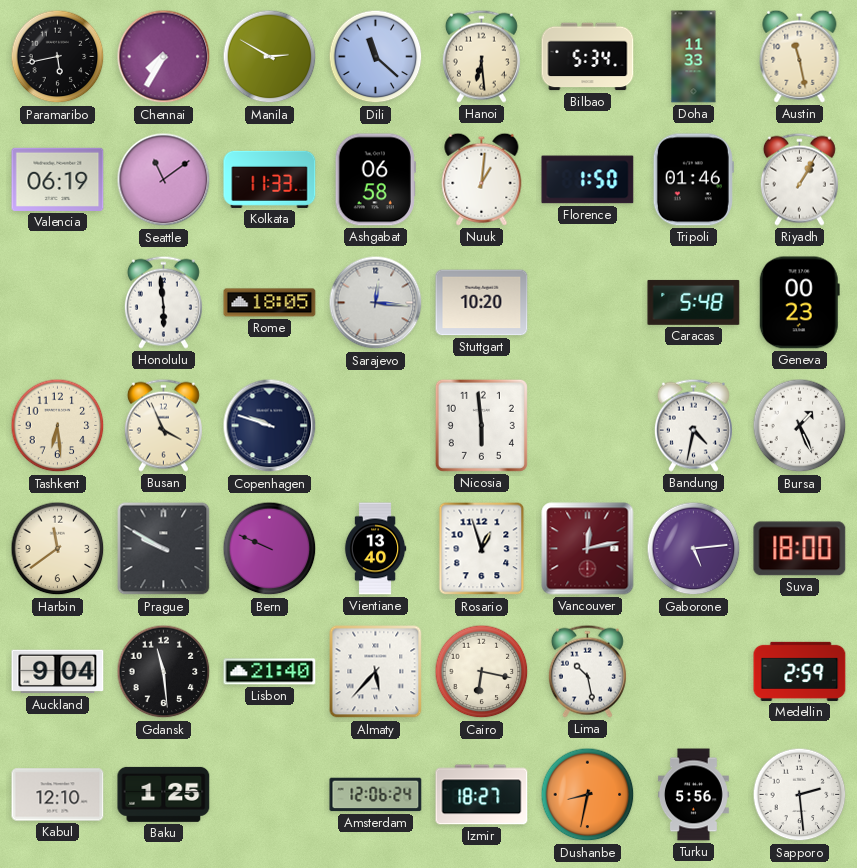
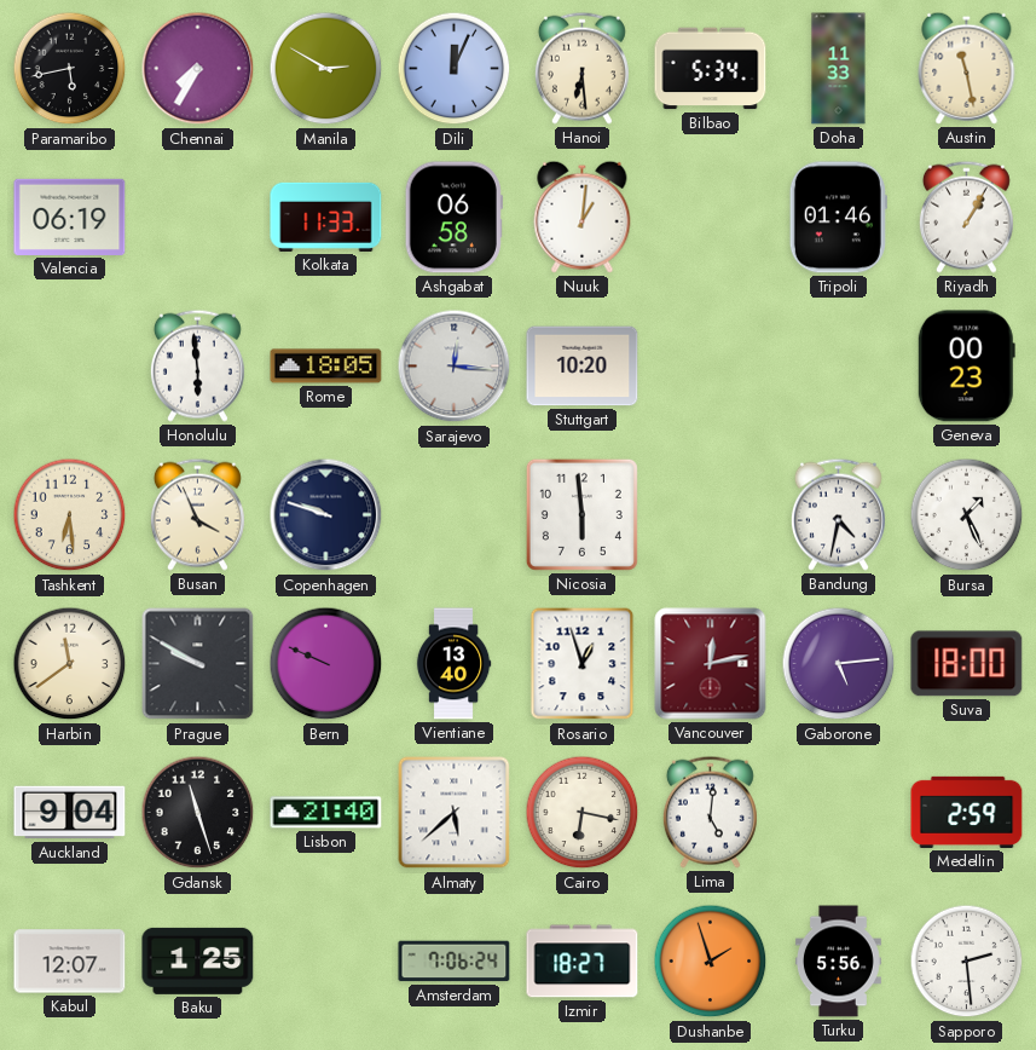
Dili: 11:22 -> 12:04
Seattle: 11:09 -> none
Florence: 1:50 -> none
Caracas: 5:48 -> none
Gdansk: 11:29 -> 11:27
Almaty: 5:37 -> 5:38
Lima: 10:28 -> 5:01
Kabul: 12:10 -> 12:07
Amsterdam: 12:06 -> 7:06
Dushanbe: 8:32 -> 1:57
